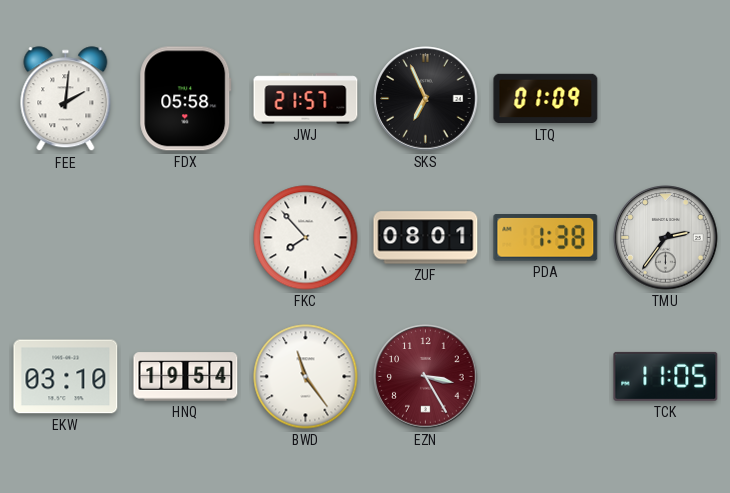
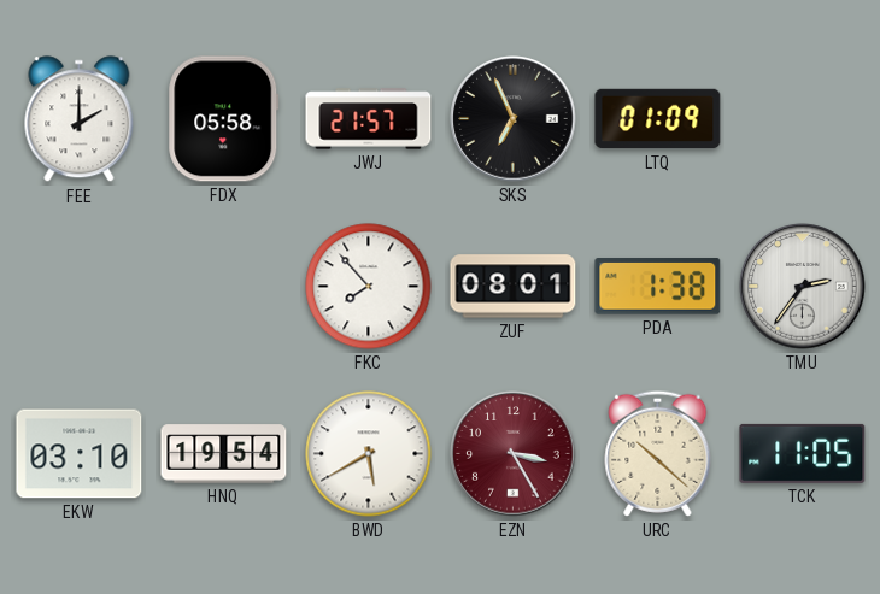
FEE: 2:01 -> 2:00
BWD: 11:24 -> 5:40
URC: none -> 10:22
